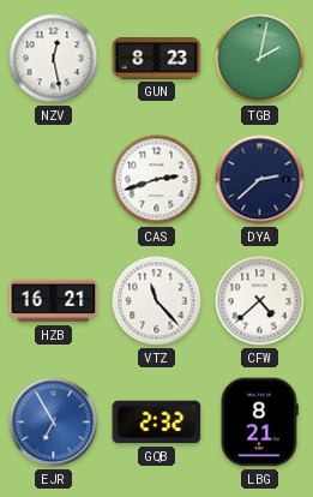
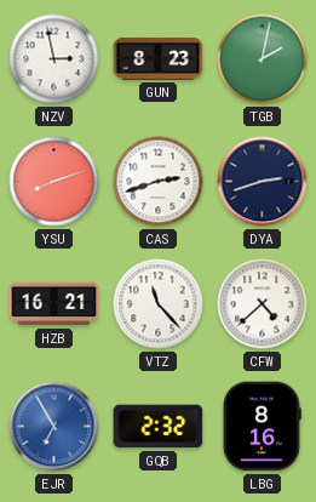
NZV: 12:28 -> 2:58
YSU: none -> 8:12
DYA: 2:38 -> 2:42
LBG: 8:21 -> 8:16
